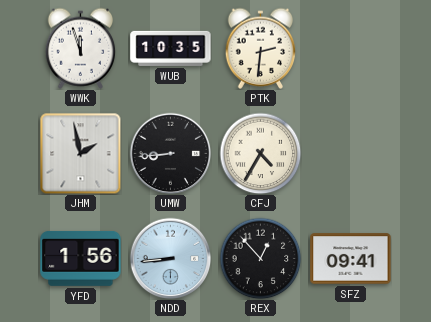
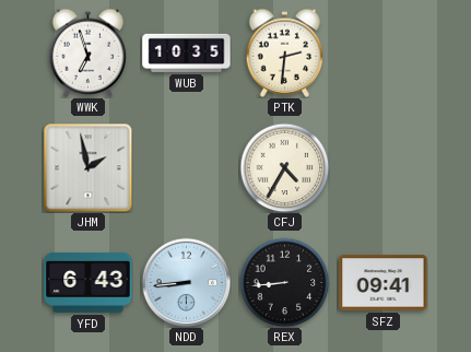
WWK: 11:57 -> 6:57
UMW: 8:44 -> none
YFD: 1:56 -> 6:43
REX: 12:53 -> 8:44
